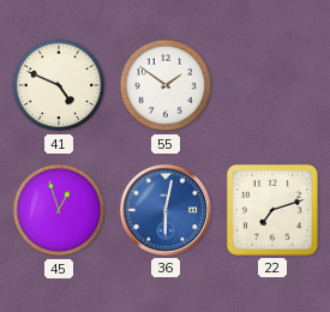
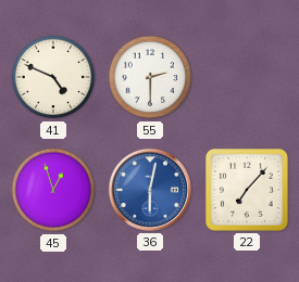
55: 1:51 -> 2:30
22: 7:12 -> 7:07
